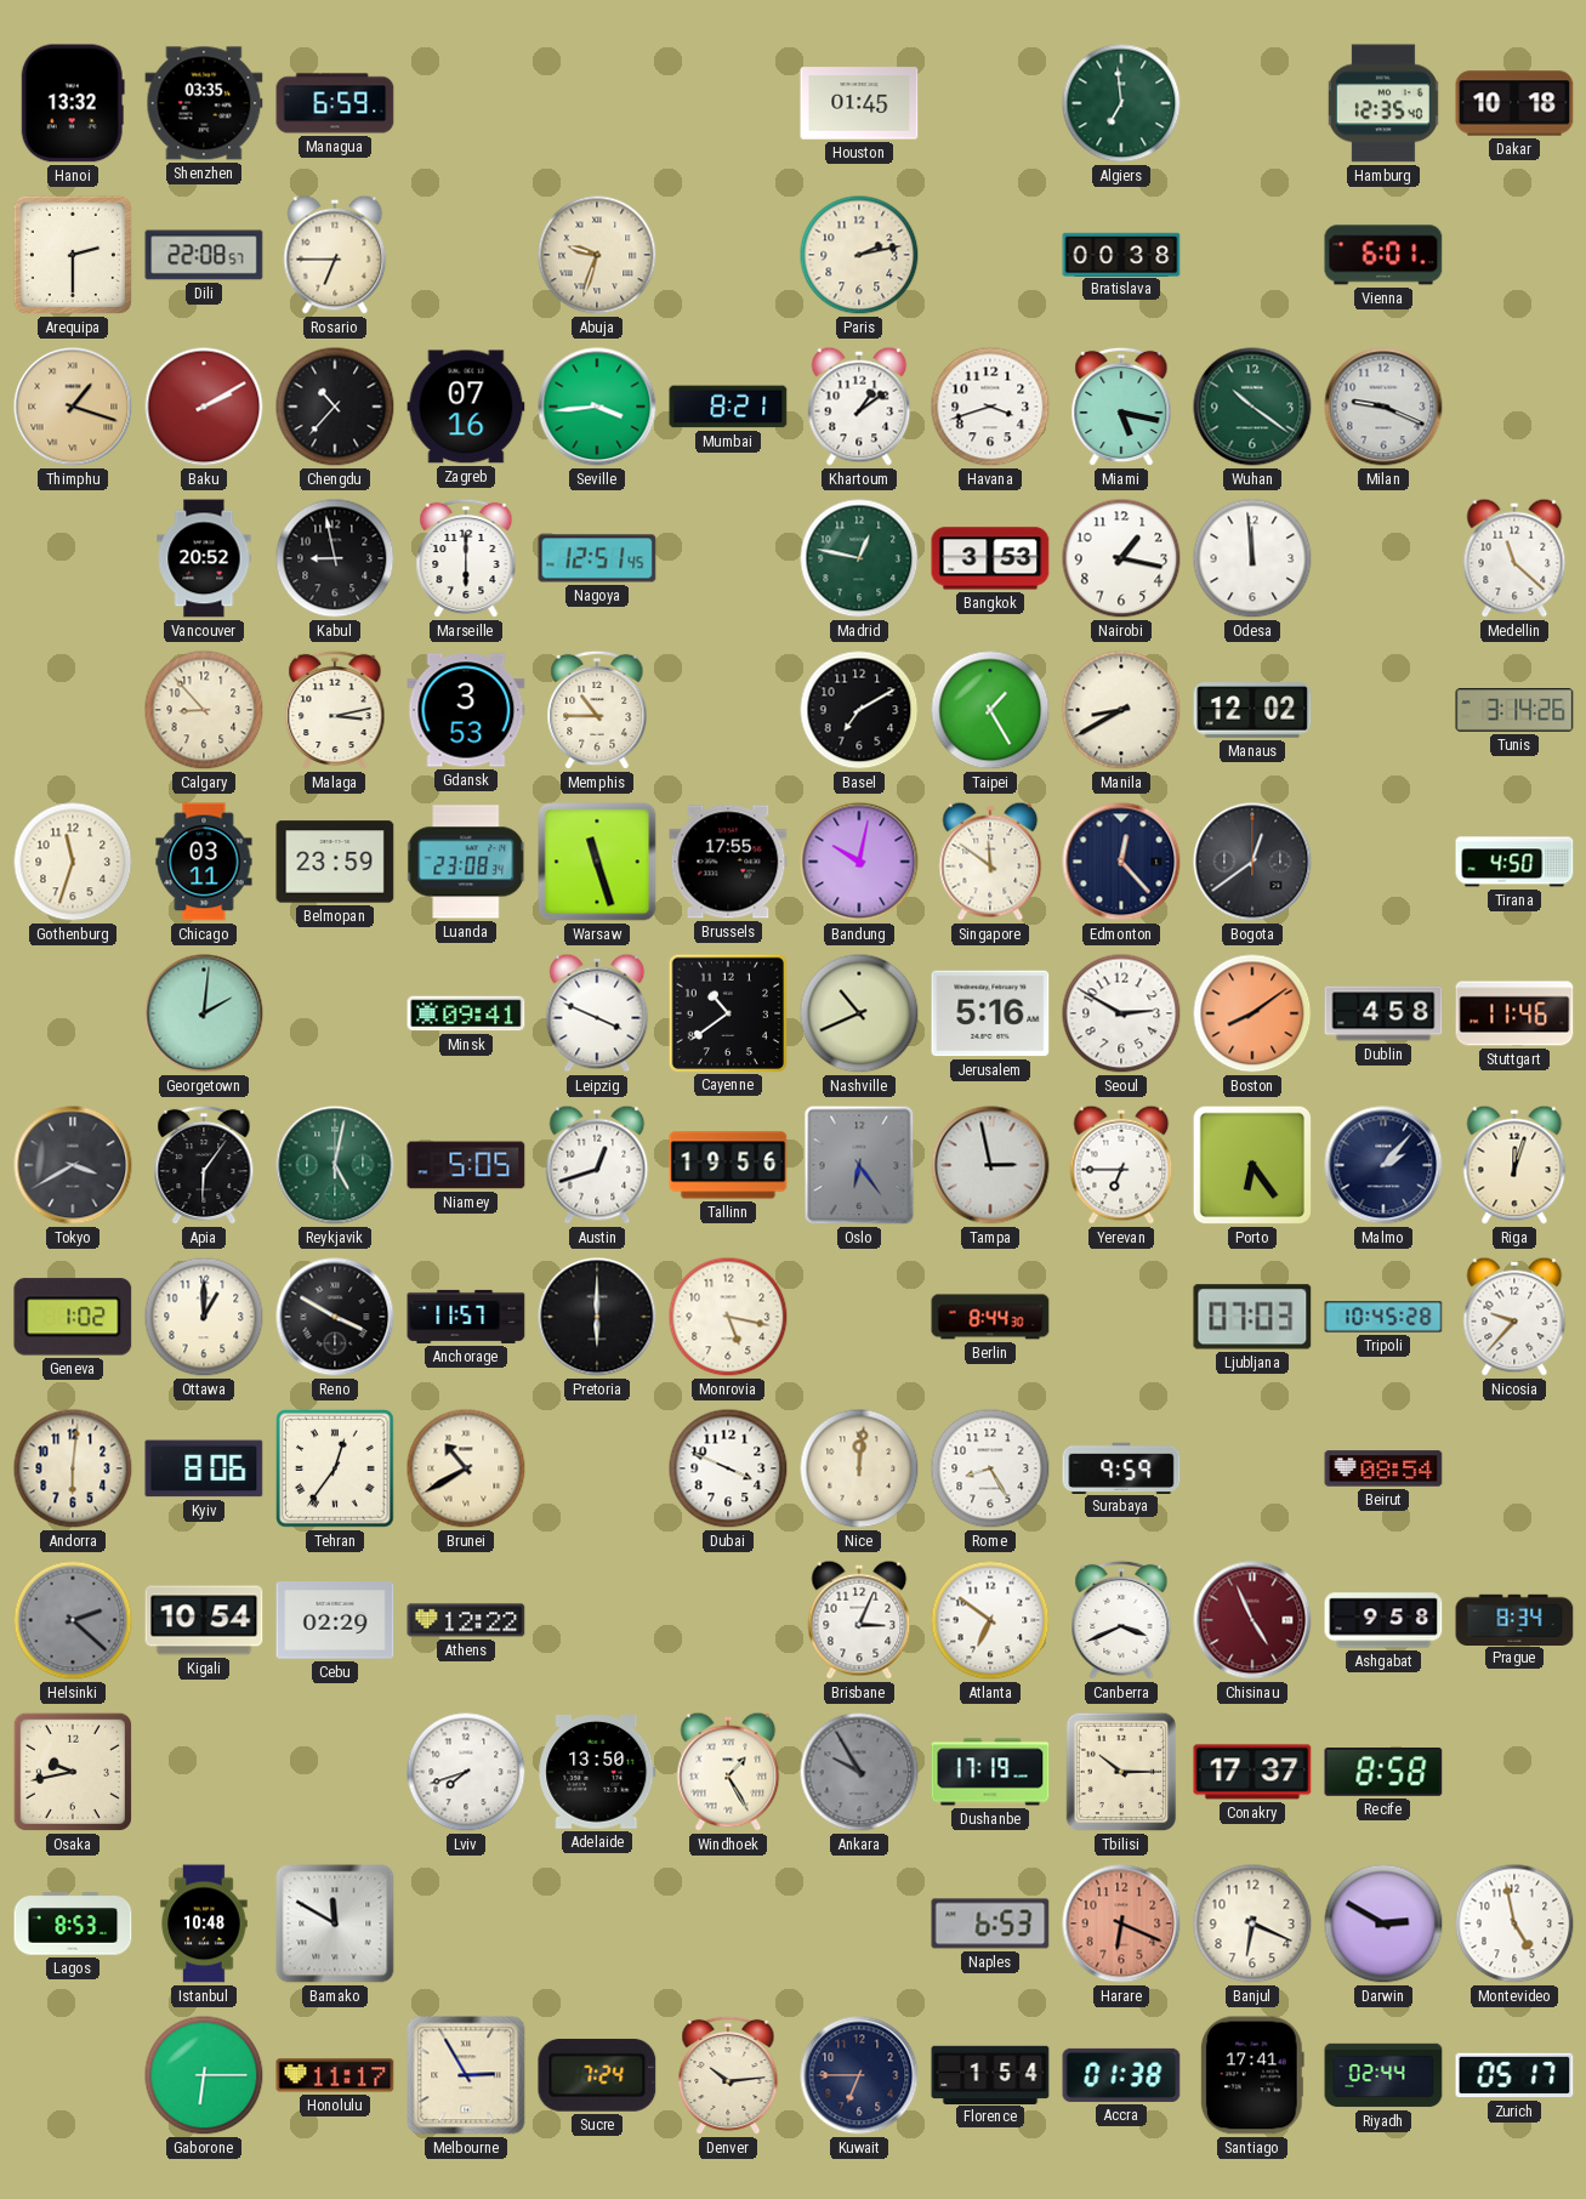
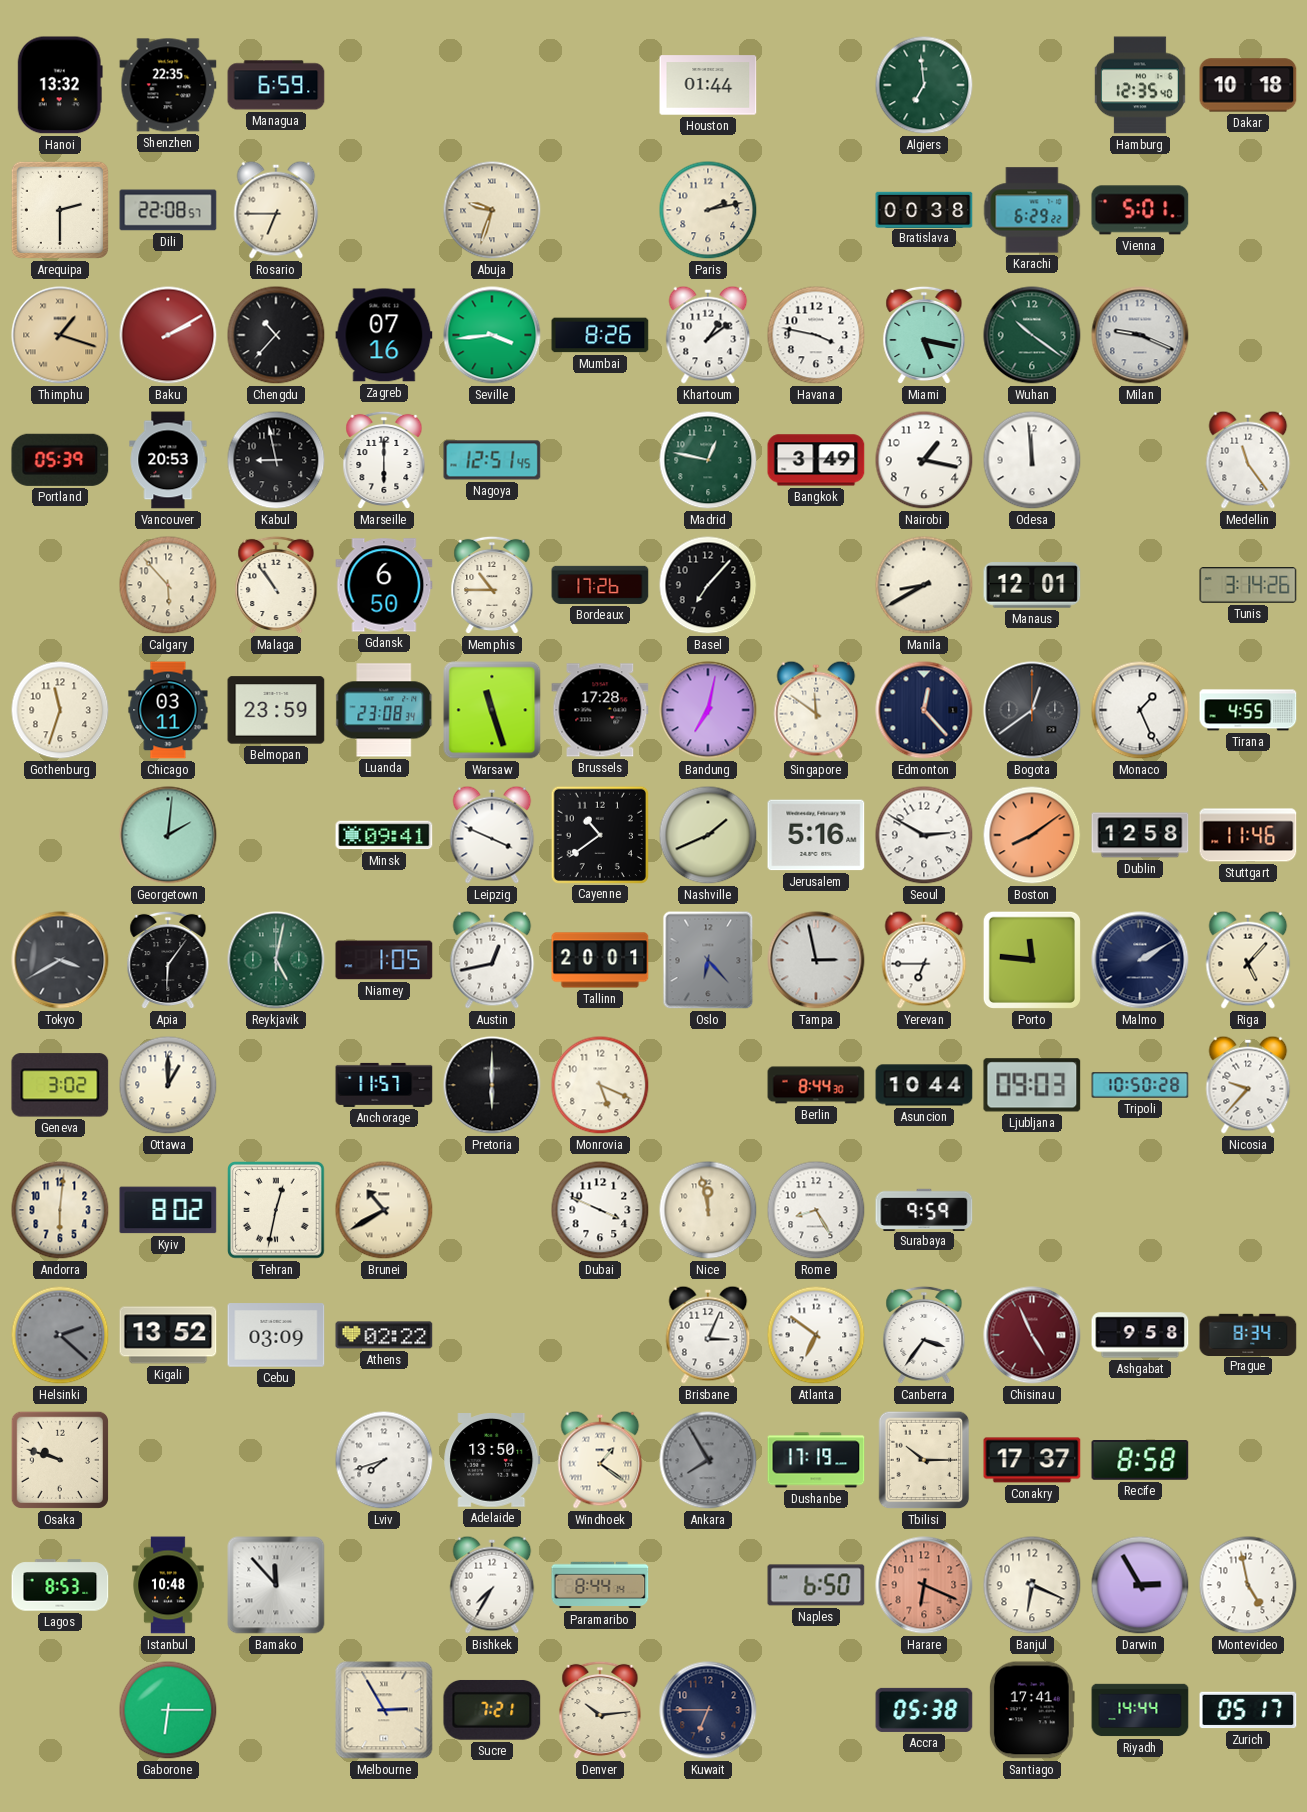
Shenzhen: 03:35 -> 22:35
Houston: 01:45 -> 01:44
Karachi: none -> 6:29
Vienna: 6:01 -> 5:01
Mumbai: 8:21 -> 8:26
Havana: 3:42 -> 3:47
Portland: none -> 05:39
Vancouver: 20:52 -> 20:53
Bangkok: 3:53 -> 3:49
Medellin: 11:22 -> 11:24
Calgary: 8:53 -> 5:53
Malaga: 3:13 -> 10:54
Gdansk: 3:53 -> 6:50
Bordeaux: none -> 17:26
Basel: 7:10 -> 7:07
Taipei: 1:25 -> none
Manaus: 12:02 -> 12:01
Brussels: 17:55 -> 17:28
Bandung: 10:02 -> 7:02
Monaco: none -> 1:26
Tirana: 4:50 -> 4:55
Nashville: 10:41 -> 1:41
Dublin: 4:58 -> 12:58
Niamey: 5:05 -> 1:05
Austin: 12:42 -> 12:43
Tallinn: 19:56 -> 20:01
Oslo: 6:24 -> 6:23
Porto: 6:24 -> 11:46
Malmo: 2:07 -> 2:10
Riga: 12:03 -> 5:07
Geneva: 1:02 -> 3:02
Reno: 3:50 -> none
Monrovia: 5:17 -> 5:19
Asuncion: none -> 10:44
Ljubljana: 07:03 -> 09:03
Tripoli: 10:45 -> 10:50
Kyiv: 8:06 -> 8:02
Tehran: 12:36 -> 12:32
Nice: 12:01 -> 11:58
Beirut: 08:54 -> none
Kigali: 10:54 -> 13:52
Cebu: 02:29 -> 03:09
Athens: 12:22 -> 02:22
Canberra: 3:41 -> 3:36
Osaka: 9:43 -> 9:48
Windhoek: 1:25 -> 1:21
Ankara: 9:55 -> 7:55
Bamako: 11:50 -> 11:53
Bishkek: none -> 7:35
Paramaribo: none -> 8:44
Naples: 6:53 -> 6:50
Darwin: 2:50 -> 2:55
Honolulu: 11:17 -> none
Sucre: 7:24 -> 7:21
Florence: 1:54 -> none
Accra: 01:38 -> 05:38
Riyadh: 02:44 -> 14:44
